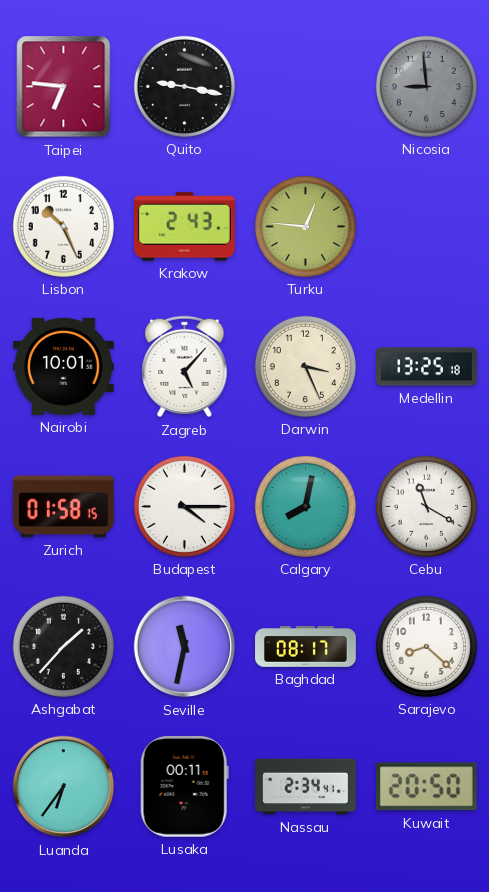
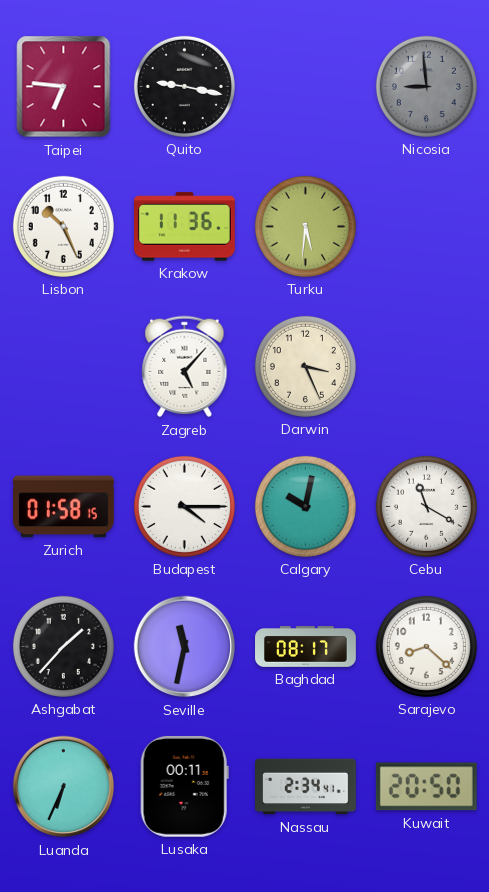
Krakow: 2:43 -> 11:36
Turku: 12:46 -> 5:31
Nairobi: 10:01 -> none
Medellin: 13:25 -> none
Calgary: 8:02 -> 10:02
Luanda: 6:36 -> 6:34
